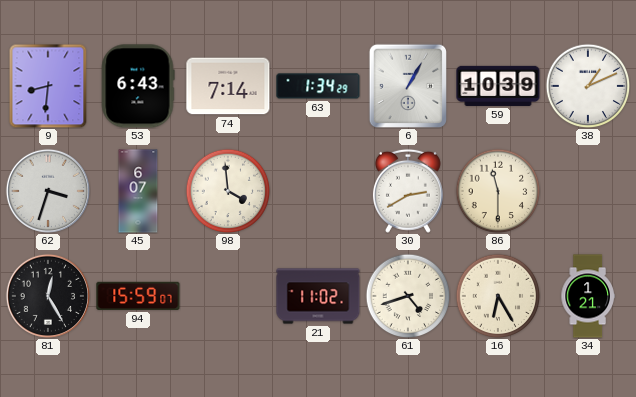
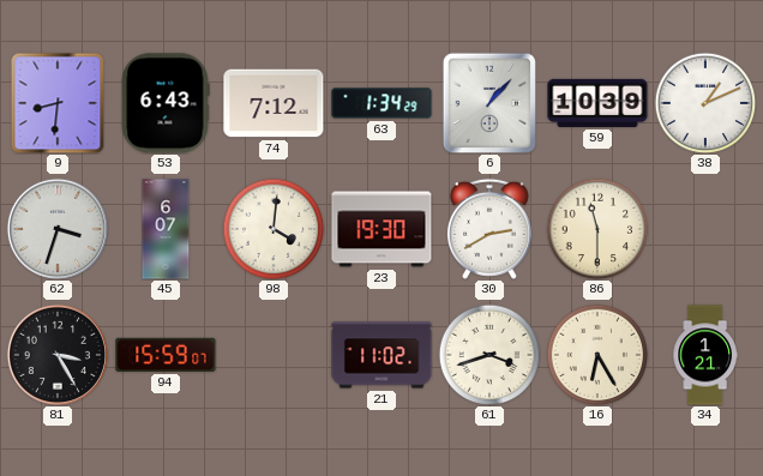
74: 7:14 -> 7:12
6: 1:05 -> 1:07
98: 3:59 -> 4:01
23: none -> 19:30
81: 12:25 -> 3:25
61: 4:42 -> 3:42
